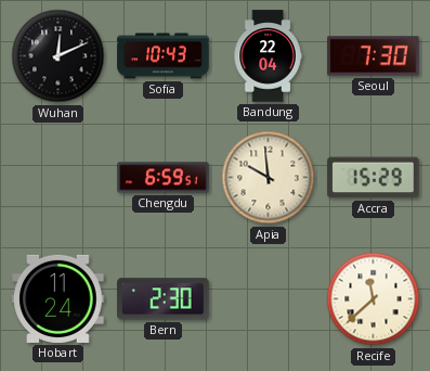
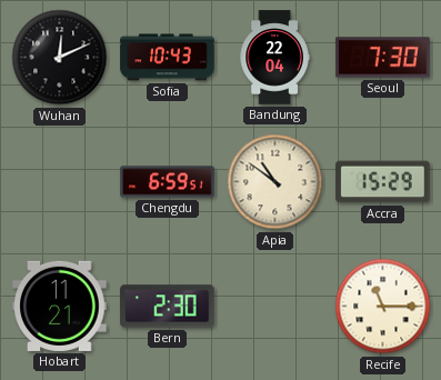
Apia: 9:59 -> 10:51
Hobart: 11:24 -> 11:21
Recife: 11:38 -> 11:15
